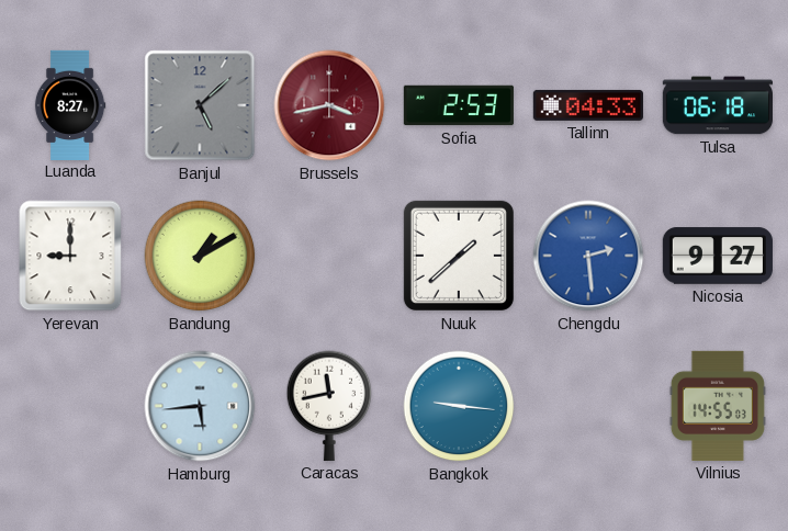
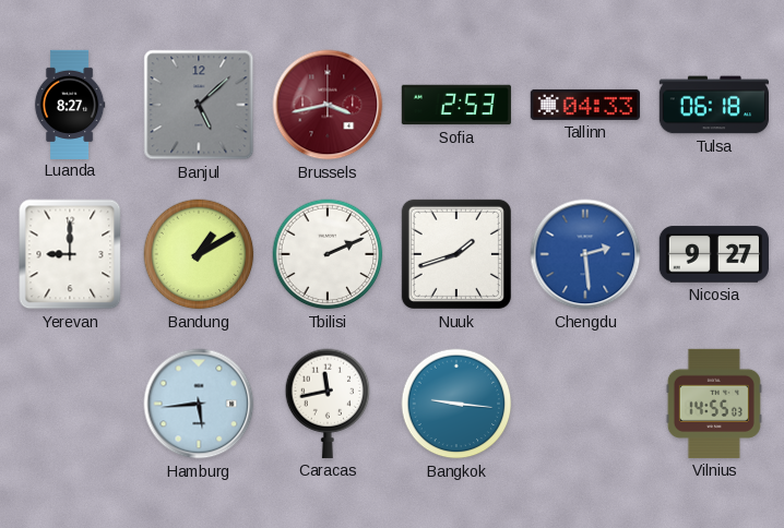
Tbilisi: none -> 2:11
Nuuk: 1:38 -> 1:42
